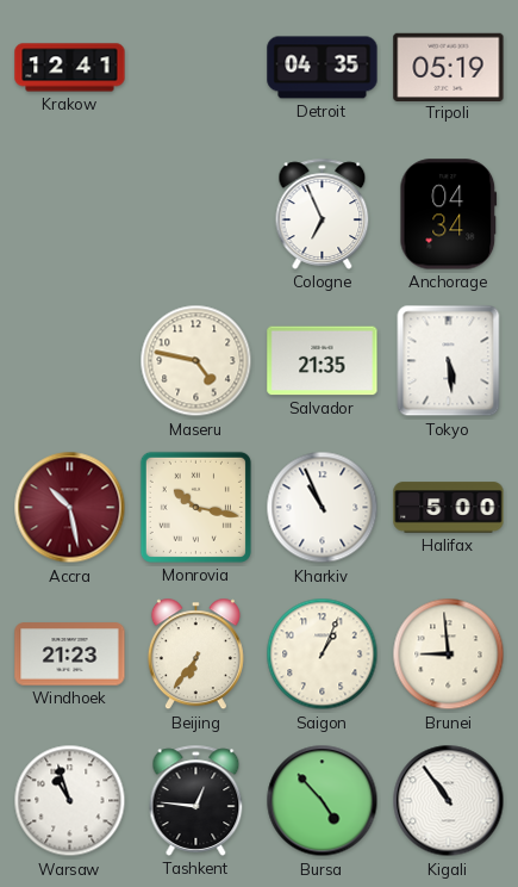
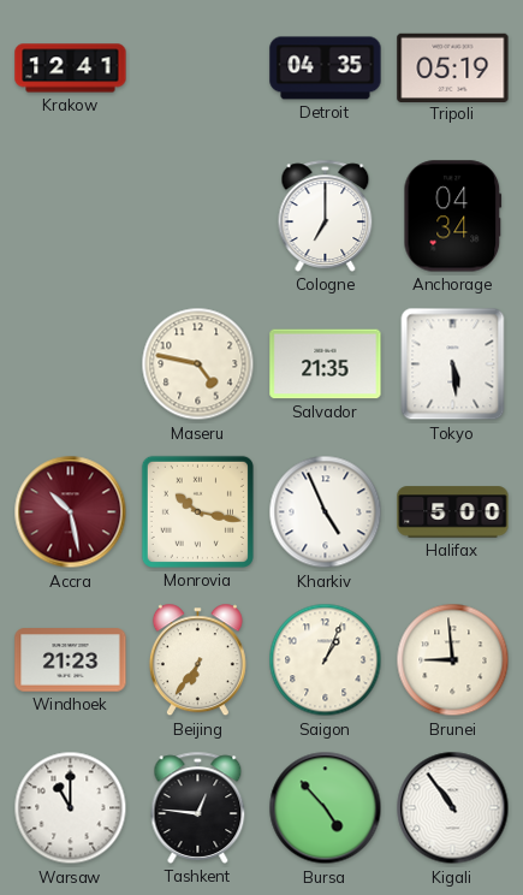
Cologne: 6:56 -> 7:00
Kharkiv: 10:56 -> 4:56
Warsaw: 10:57 -> 11:00
